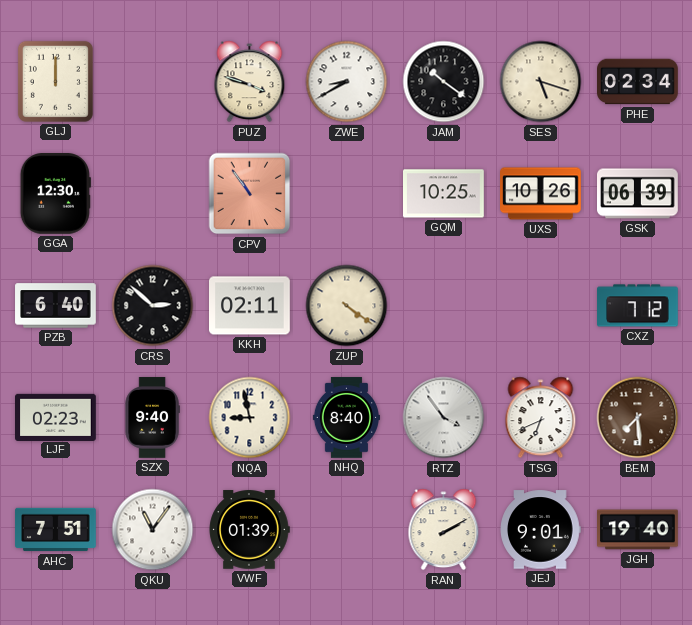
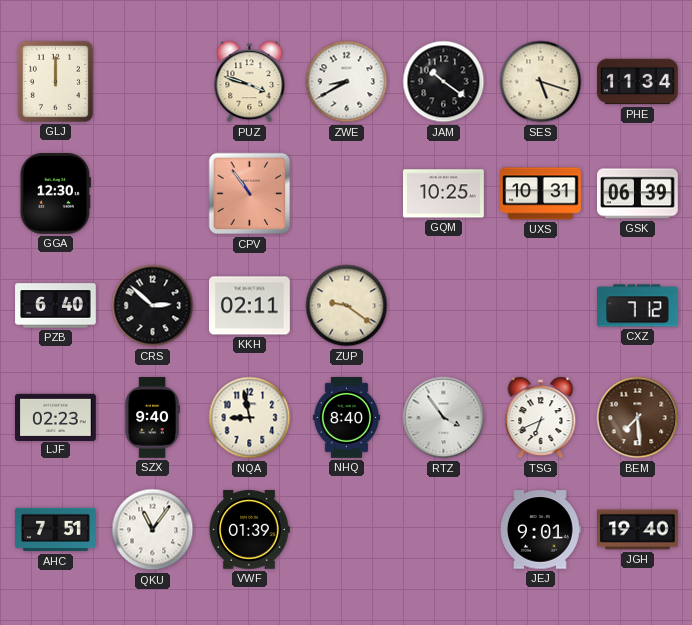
PHE: 02:34 -> 11:34
UXS: 10:26 -> 10:31
ZUP: 4:21 -> 9:21
RAN: 2:10 -> none
